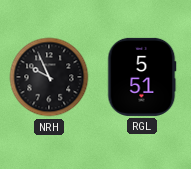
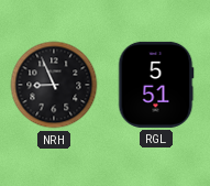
NRH: 9:56 -> 8:56
